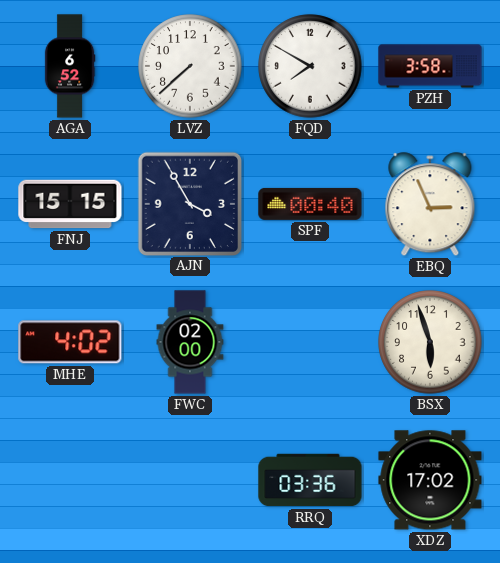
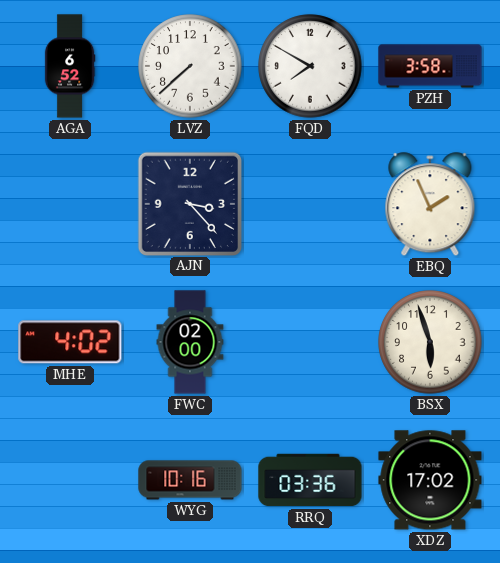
FNJ: 15:15 -> none
AJN: 3:55 -> 3:23
SPF: 00:40 -> none
EBQ: 2:56 -> 1:56
WYG: none -> 10:16
